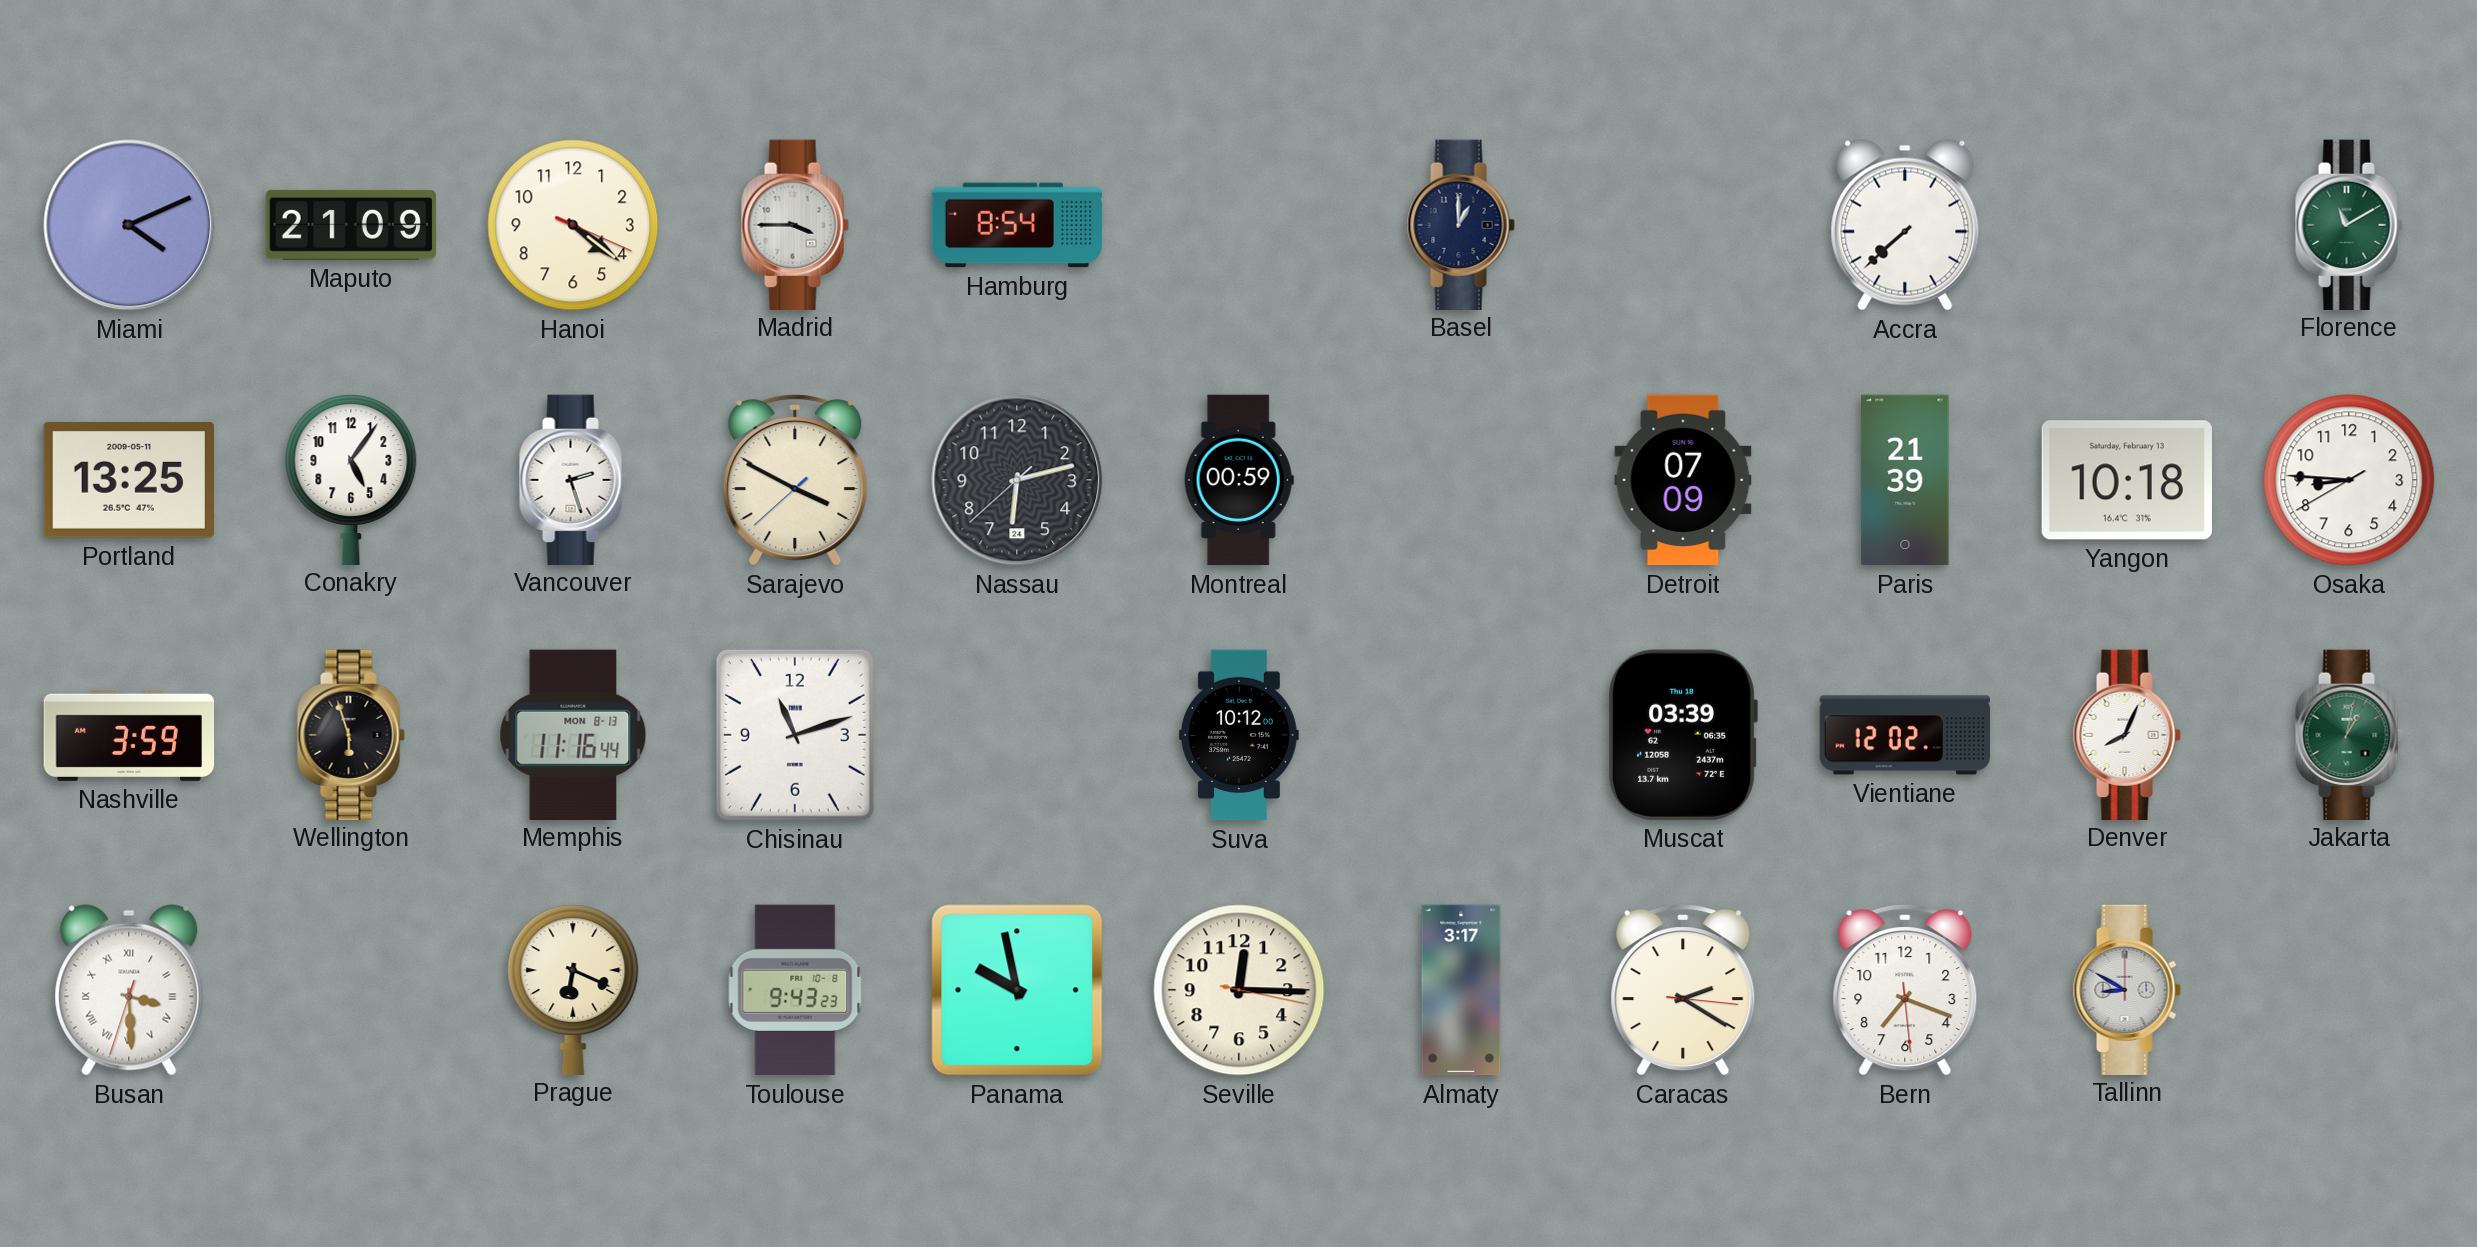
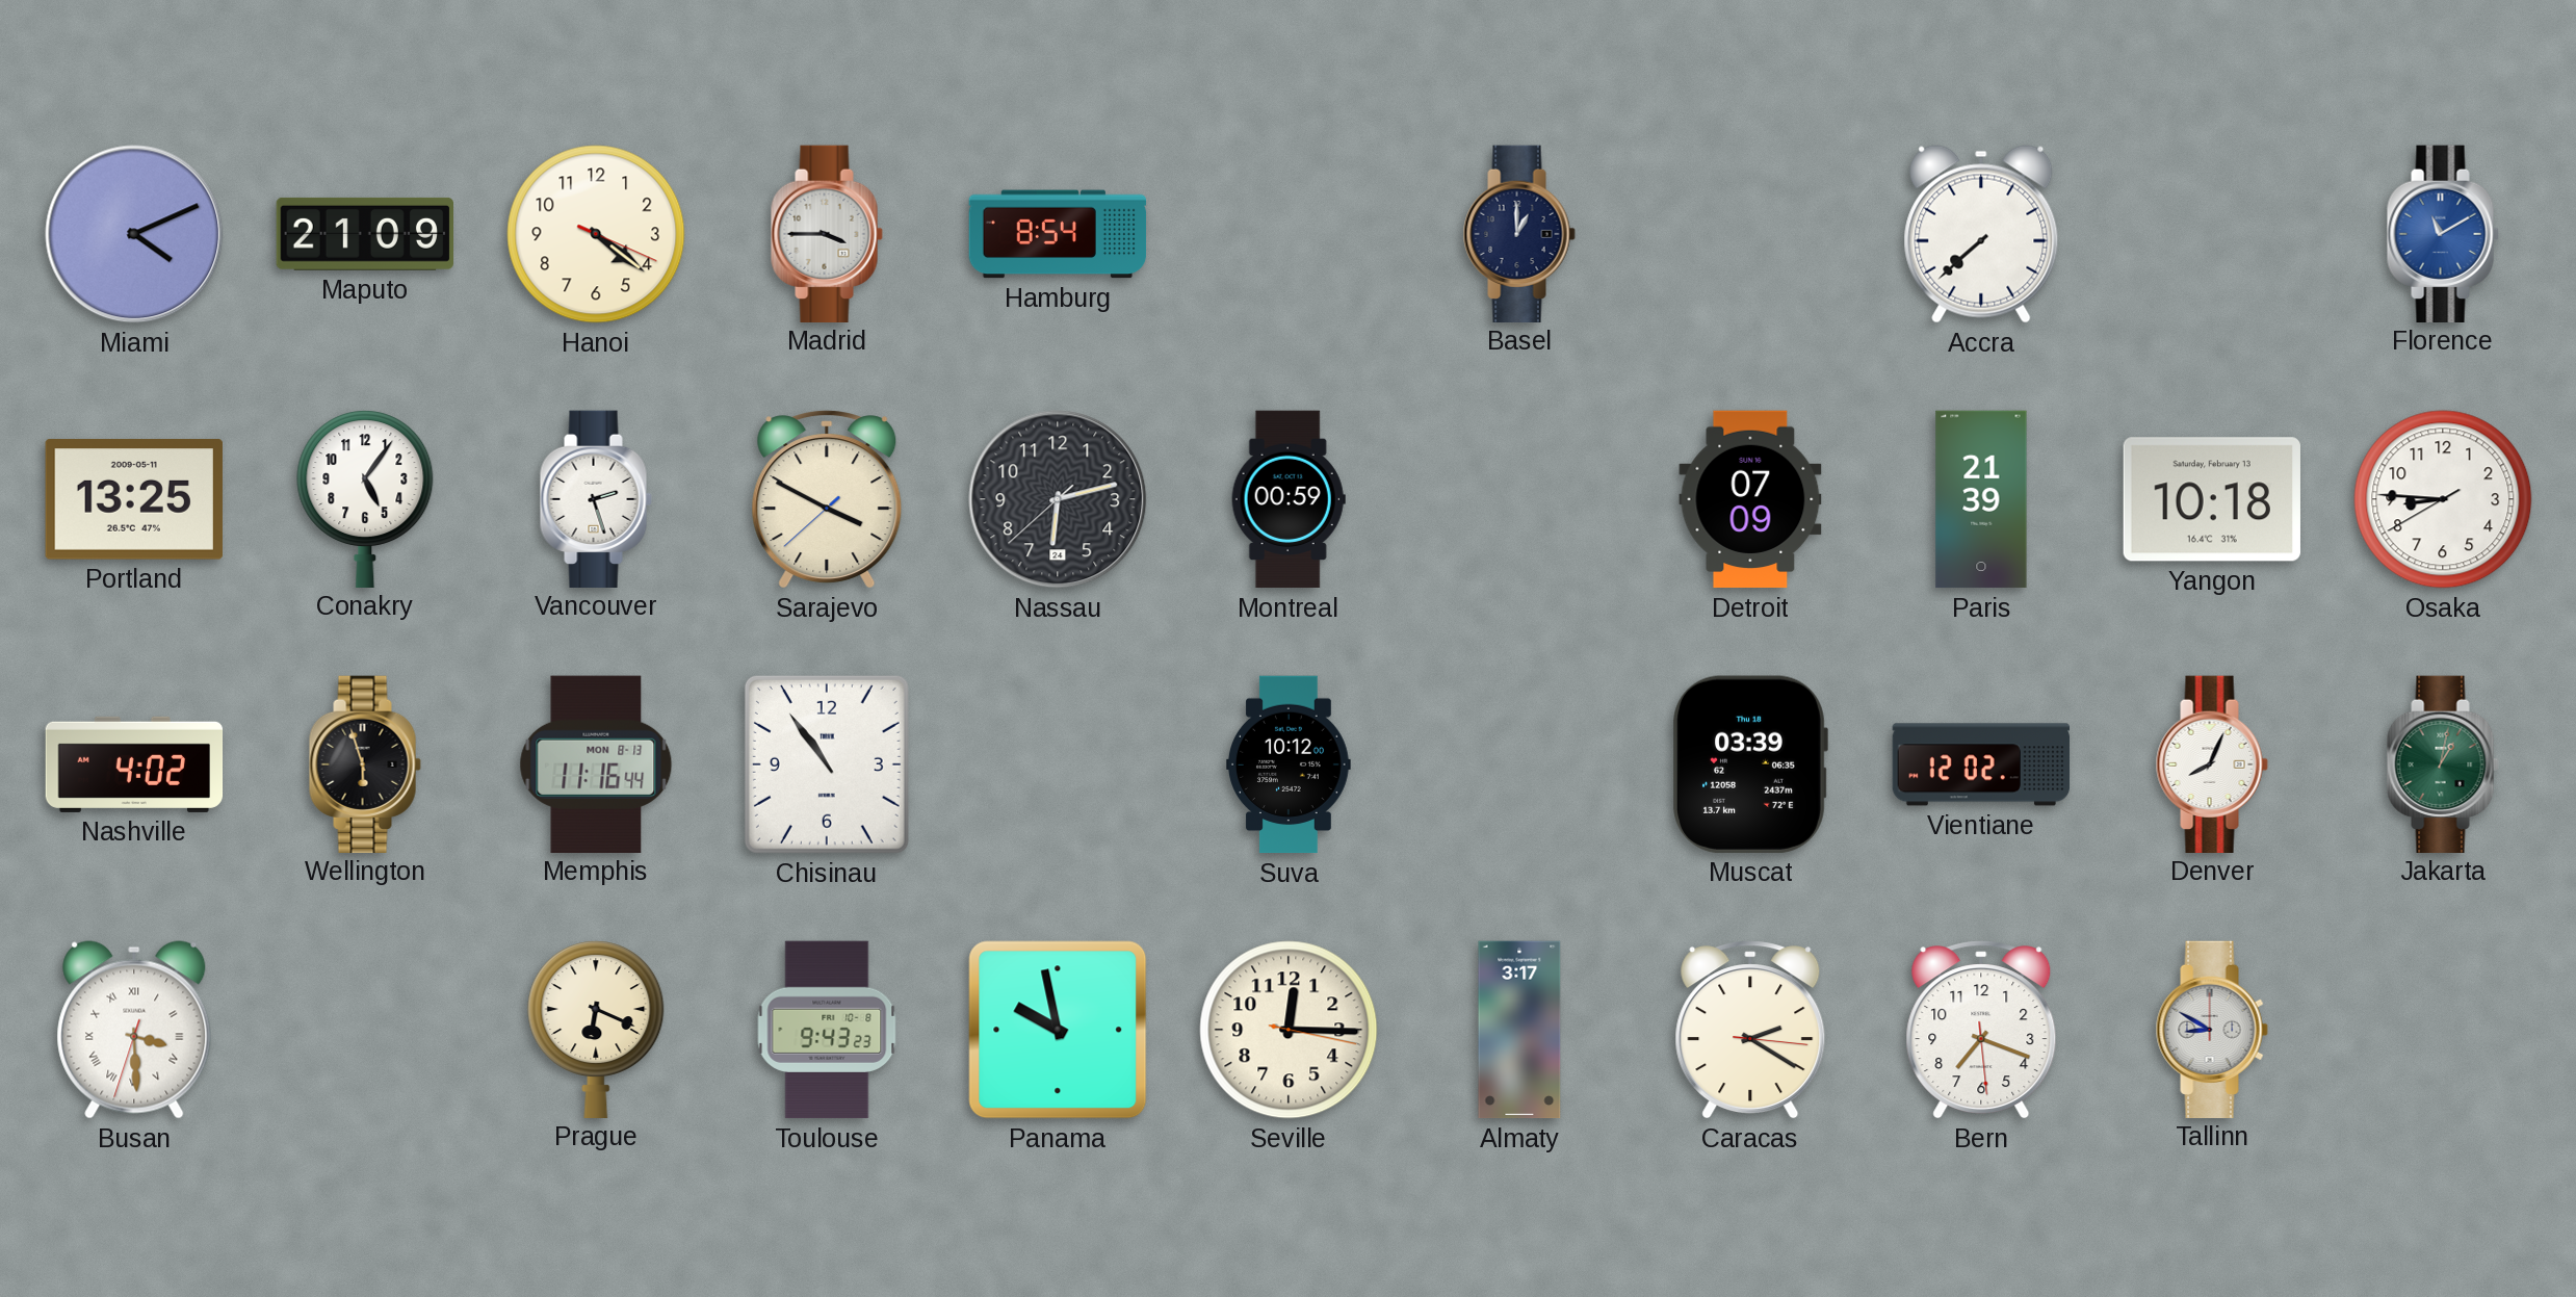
Florence dial: green -> blue
Nashville: 3:59 -> 4:02
Chisinau: 11:12 -> 10:54
